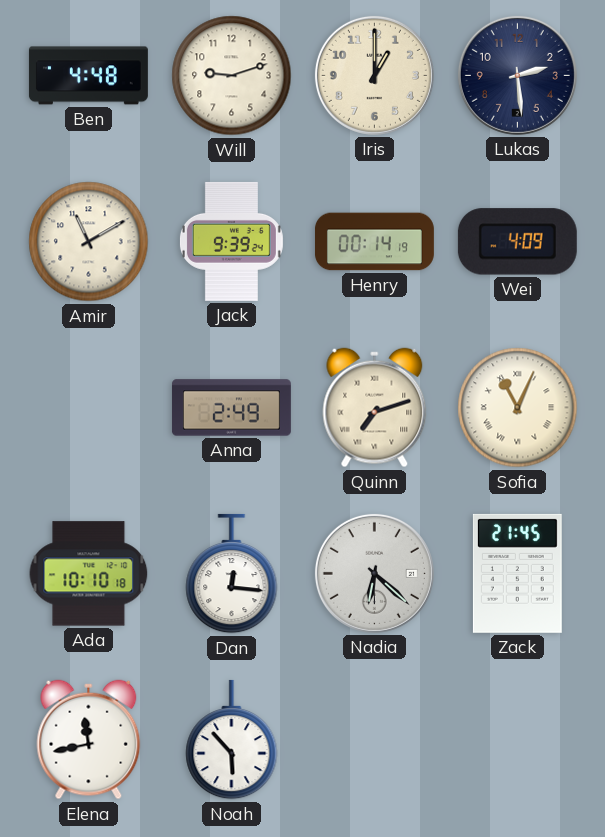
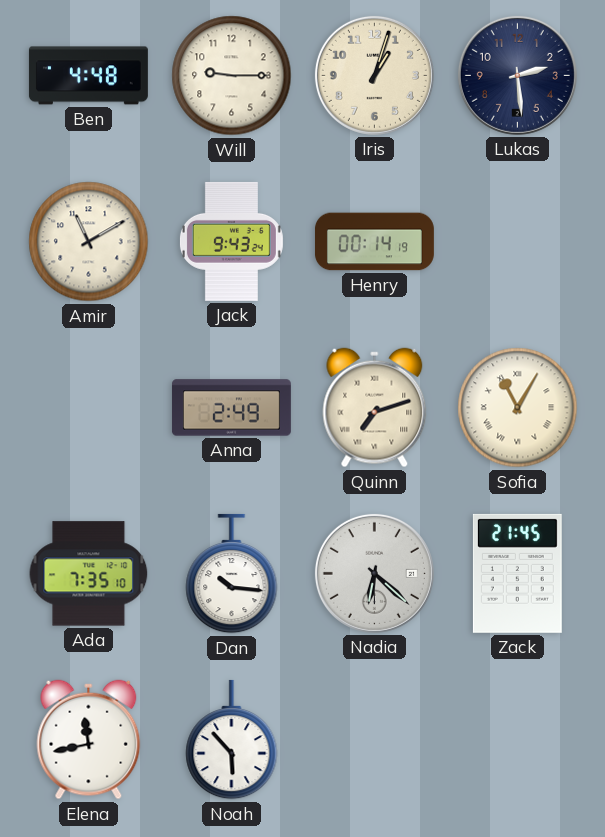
Will: 9:12 -> 9:15
Iris: 1:00 -> 1:03
Jack: 9:39 -> 9:43
Wei: 4:09 -> none
Sofia: 11:04 -> 11:05
Ada: 10:10 -> 7:35
Dan: 12:16 -> 10:16
